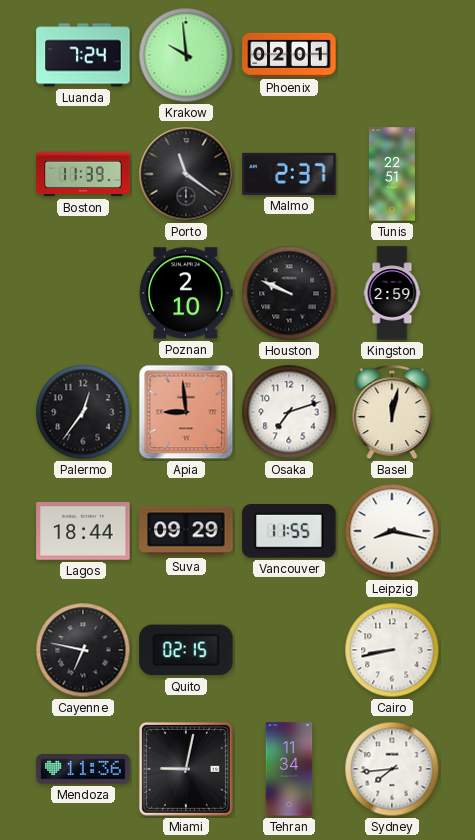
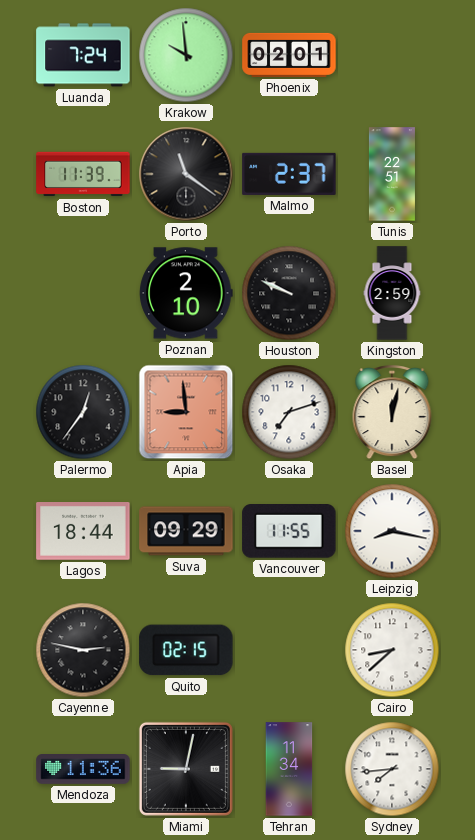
Cayenne: 6:47 -> 2:47
Cairo: 8:43 -> 8:38
